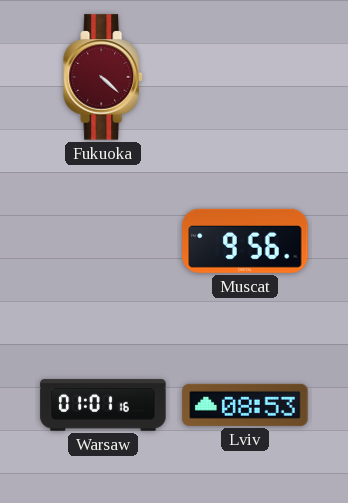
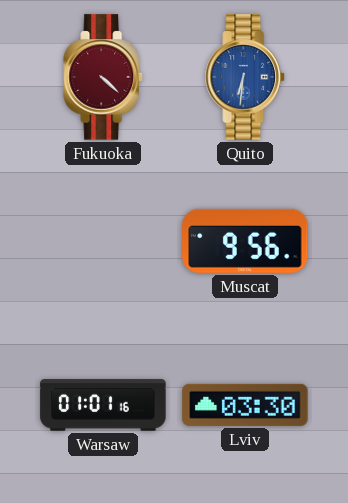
Quito: none -> 6:31
Lviv: 08:53 -> 03:30
